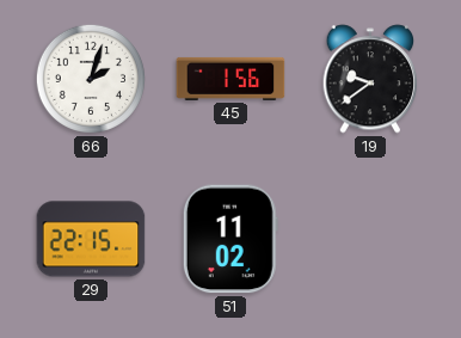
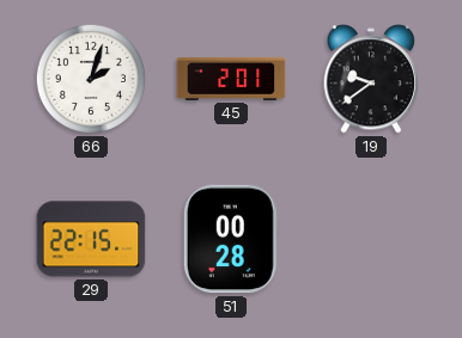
45: 1:56 -> 2:01
51: 11:02 -> 00:28
